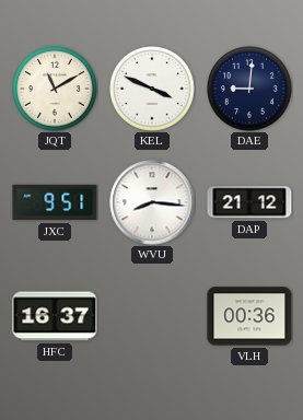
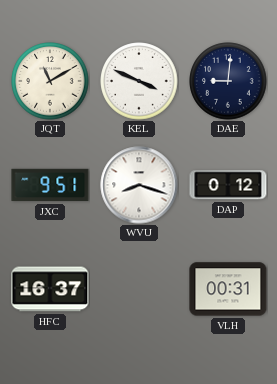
WVU: 8:16 -> 8:18
DAP: 21:12 -> 0:12
VLH: 00:36 -> 00:31
